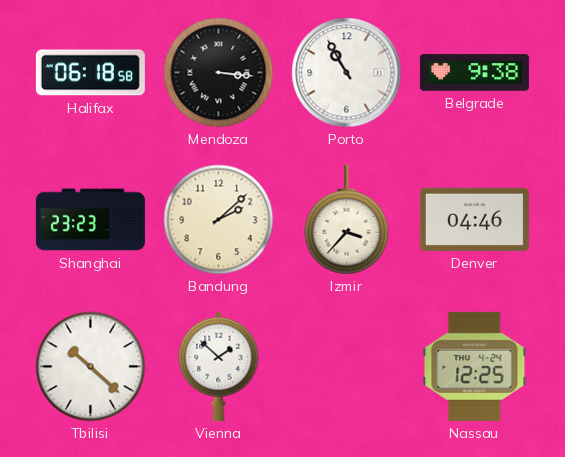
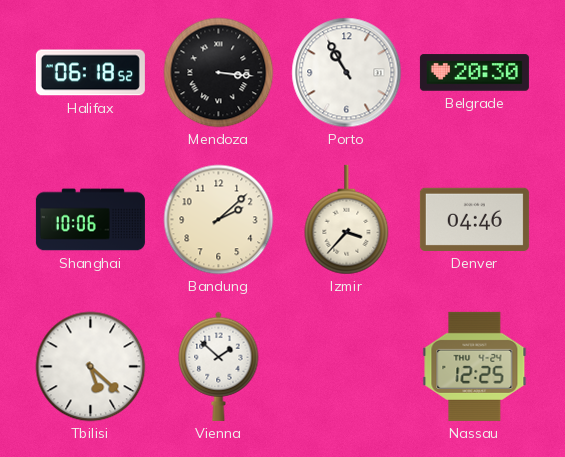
Halifax: 06:18:58 -> 06:18:52
Belgrade: 9:38 -> 20:30
Shanghai: 23:23 -> 10:06
Tbilisi: 10:22 -> 5:22
